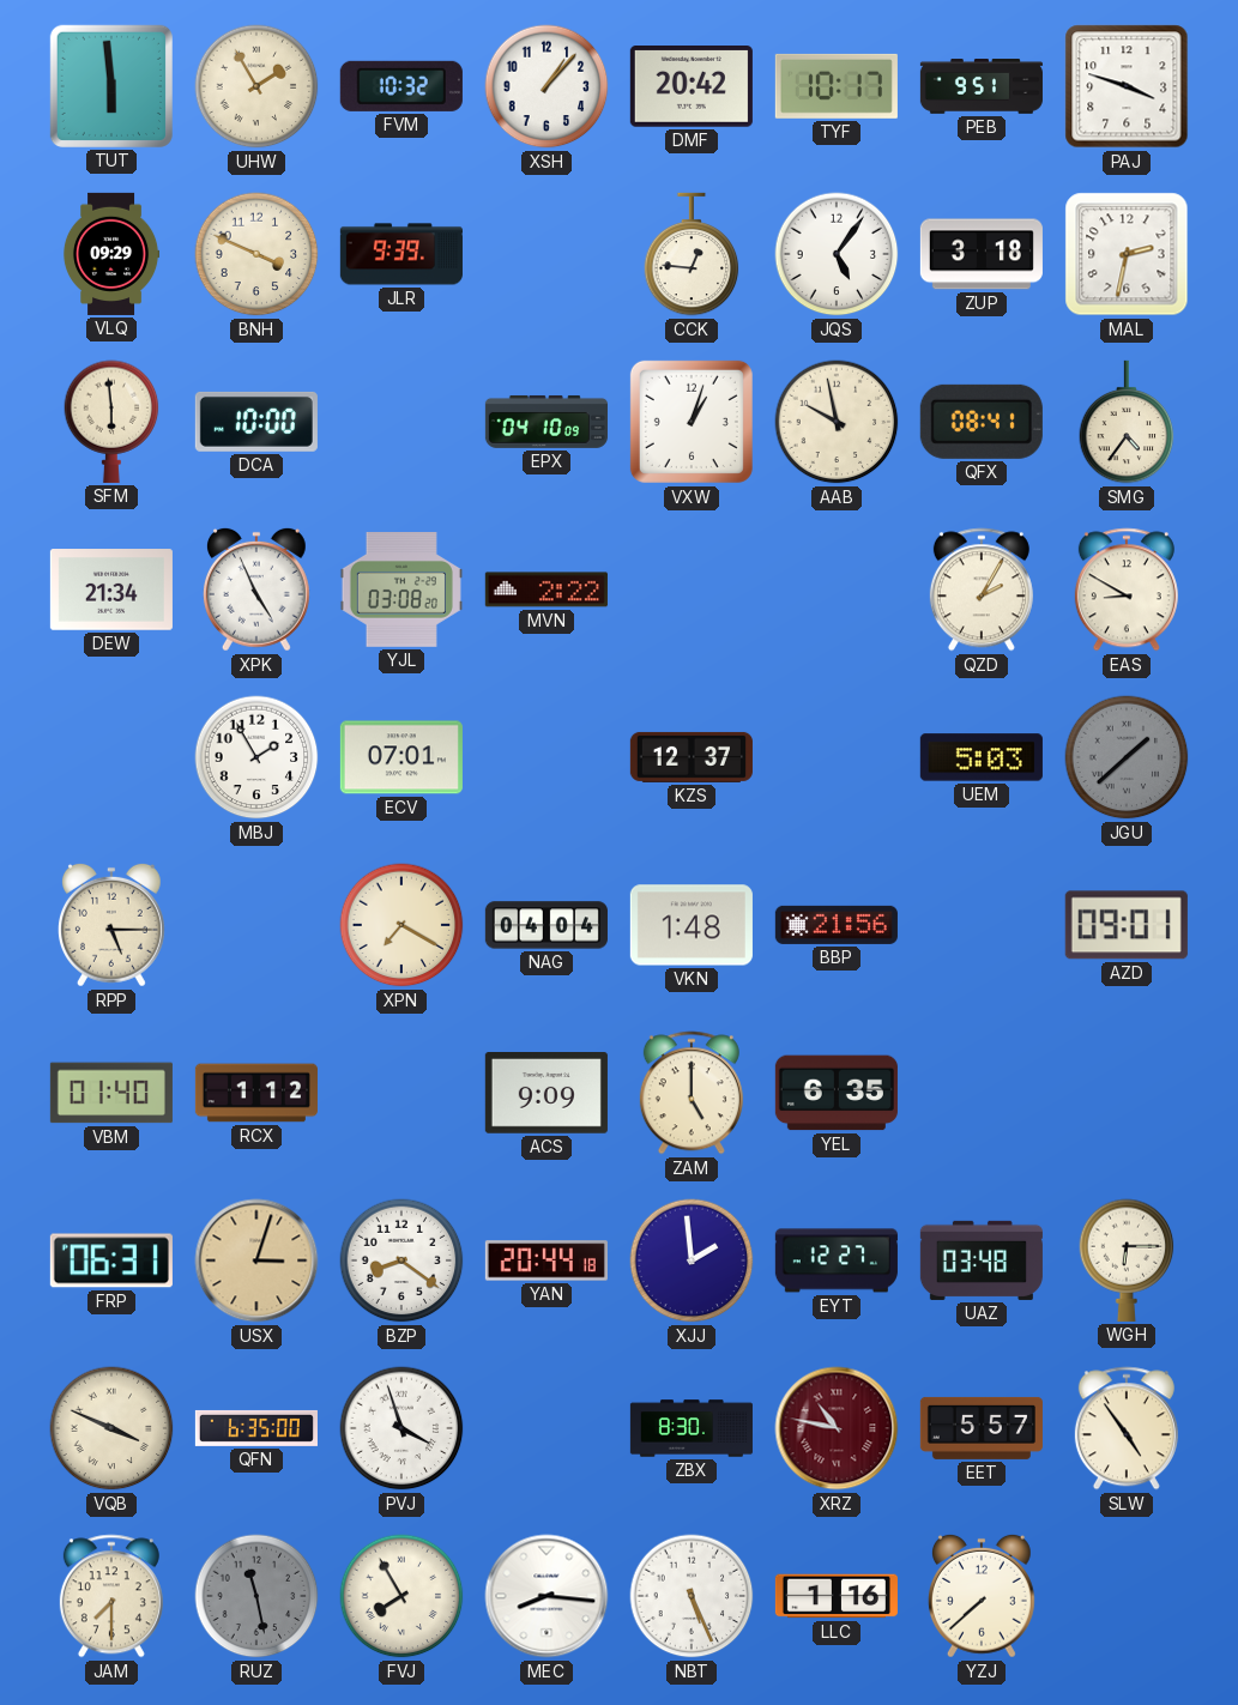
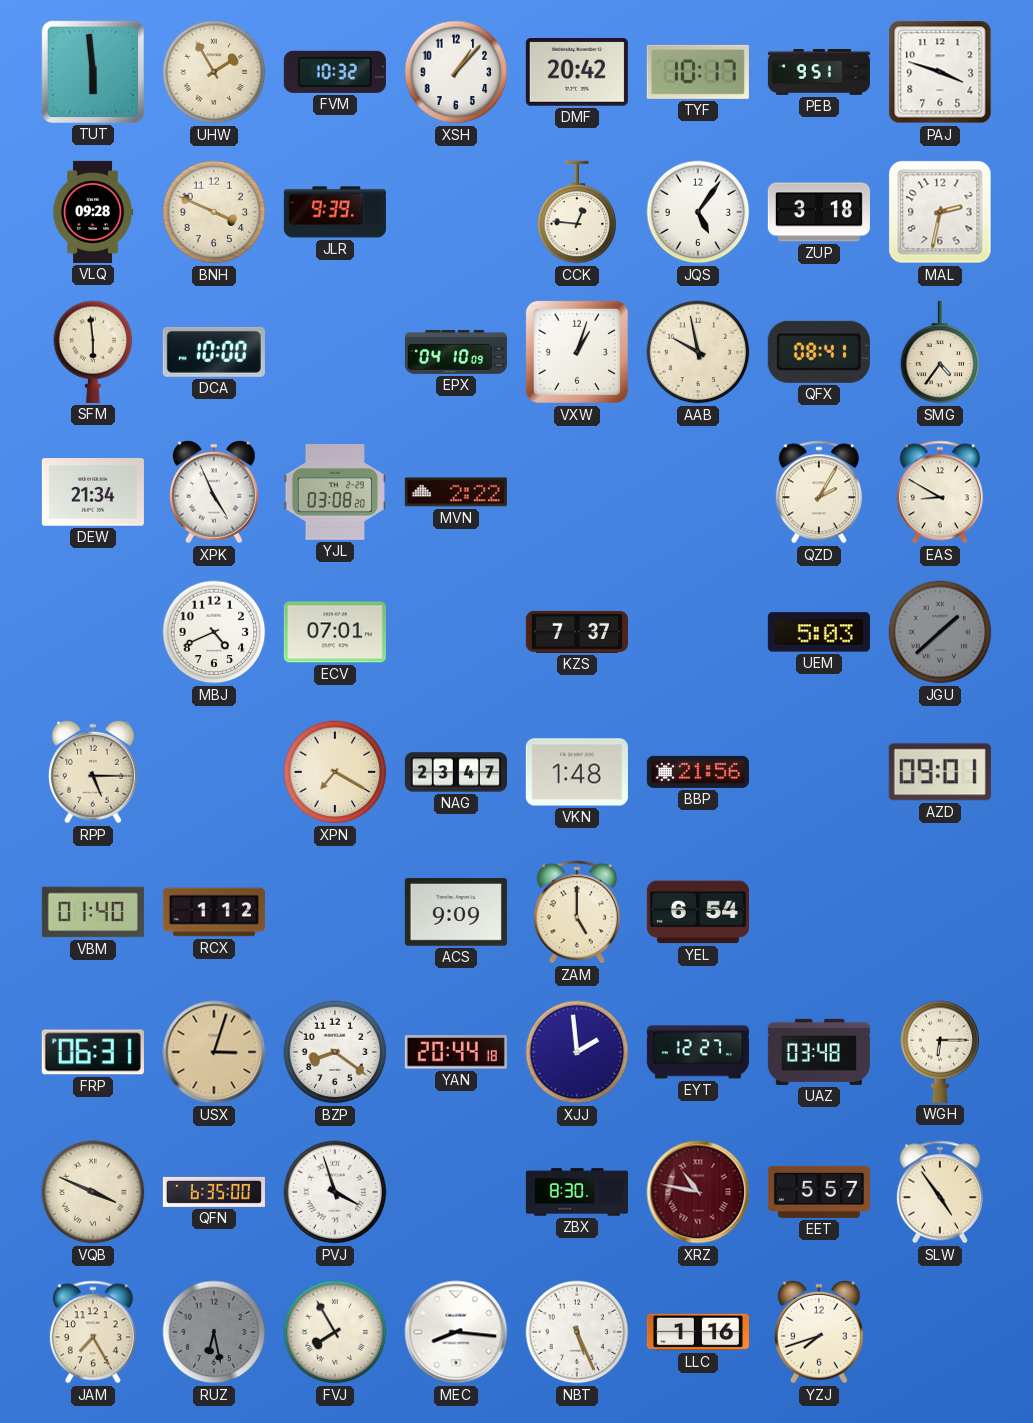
VLQ: 09:29 -> 09:28
MBJ: 1:55 -> 4:41
KZS: 12:37 -> 7:37
NAG: 04:04 -> 23:47
YEL: 6:35 -> 6:54
JAM: 7:30 -> 7:25
RUZ: 11:28 -> 6:28
YZJ: 7:38 -> 7:42
